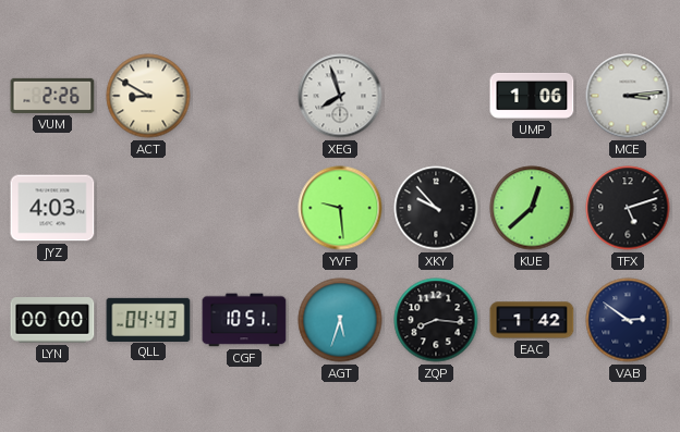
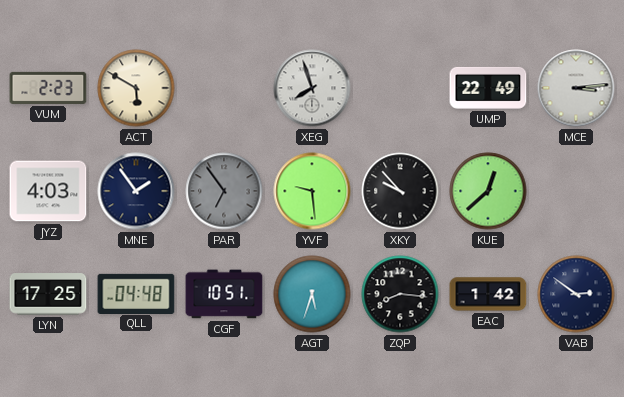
VUM: 2:26 -> 2:23
ACT: 8:50 -> 5:50
UMP: 1:06 -> 22:49
MNE: none -> 1:54
PAR: none -> 6:54
TFX: 5:12 -> none
LYN: 00:00 -> 17:25
QLL: 04:43 -> 04:48
